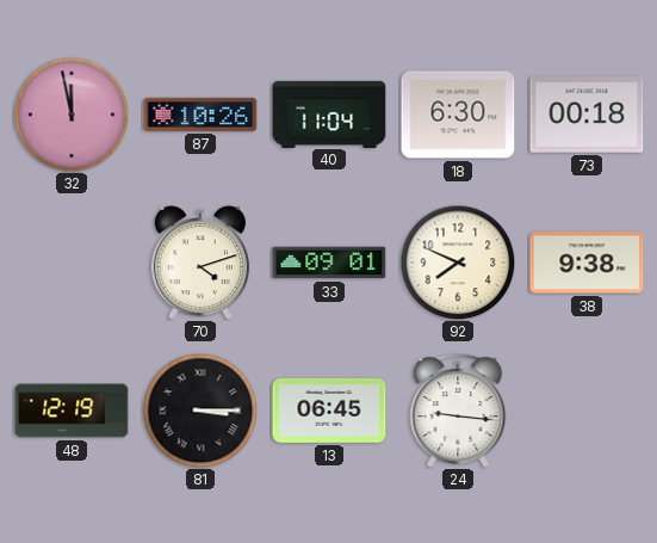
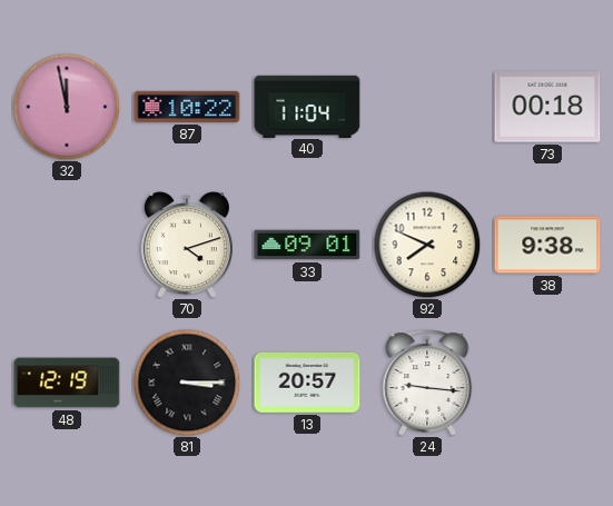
87: 10:26 -> 10:22
18: 6:30 -> none
13: 06:45 -> 20:57
